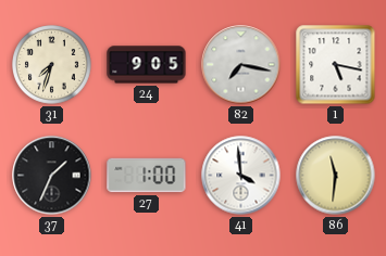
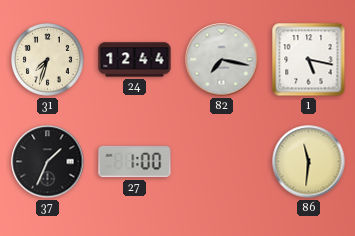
24: 9:05 -> 12:44
41: 3:59 -> none
